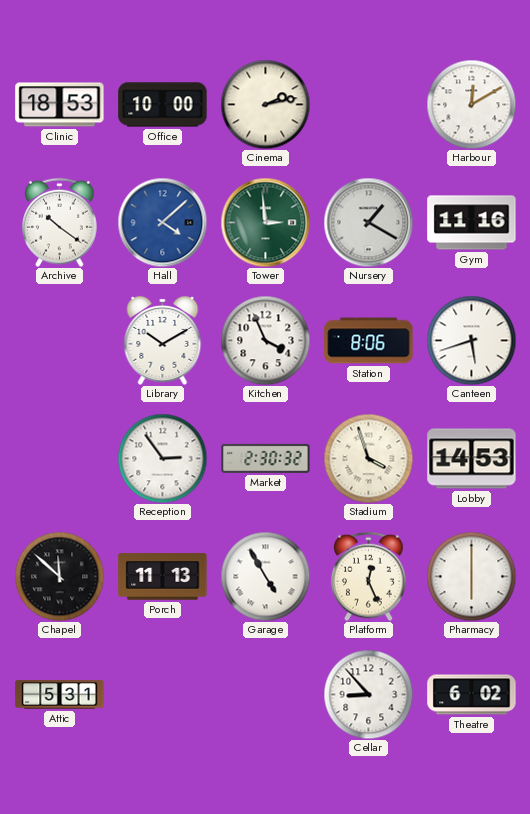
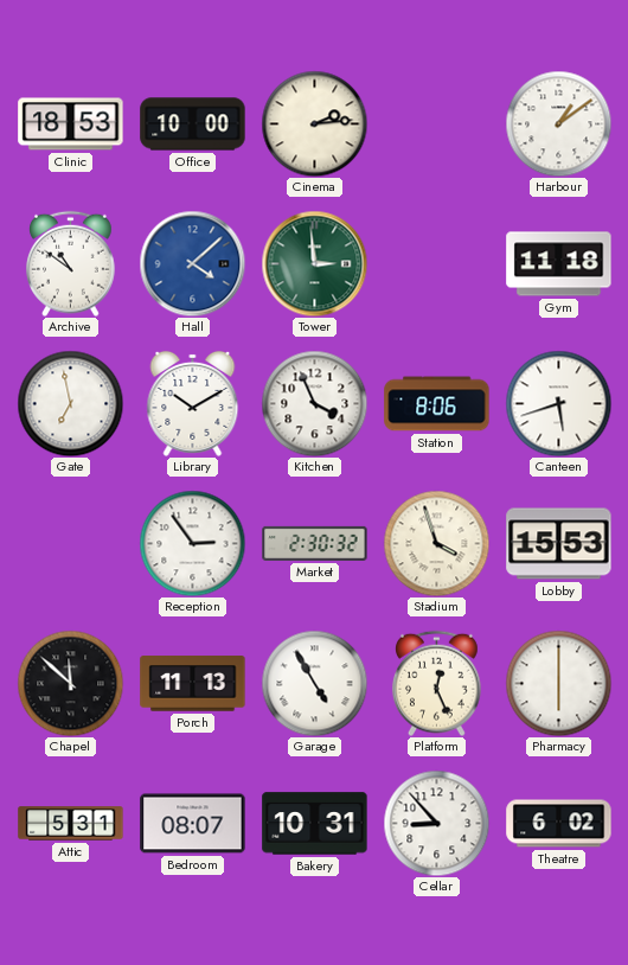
Cinema: 2:13 -> 2:14
Harbour: 12:10 -> 1:09
Archive: 10:21 -> 10:51
Nursery: 1:20 -> none
Gym: 11:16 -> 11:18
Gate: none -> 6:58
Lobby: 14:53 -> 15:53
Bedroom: none -> 08:07
Bakery: none -> 10:31
